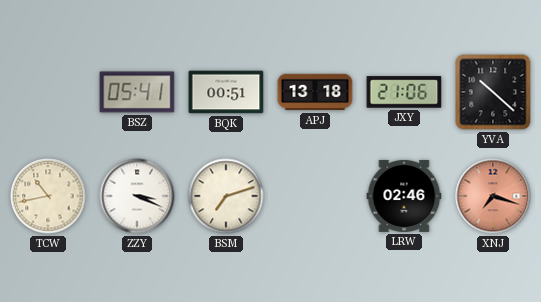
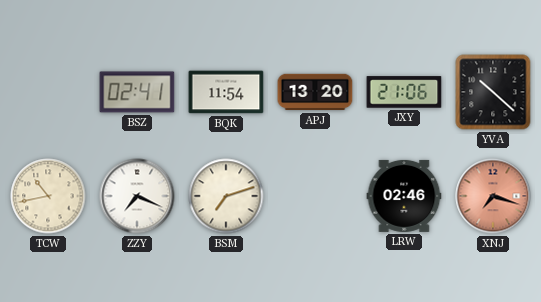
BSZ: 05:41 -> 02:41
BQK: 00:51 -> 11:54
APJ: 13:18 -> 13:20
ZZY: 3:19 -> 7:19
